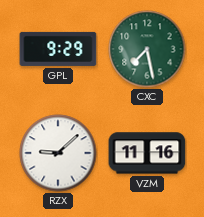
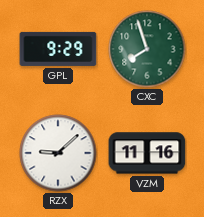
CXC: 7:28 -> 7:57
